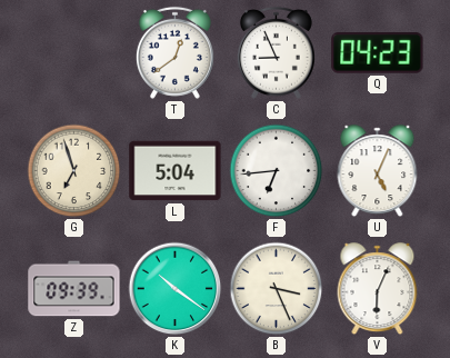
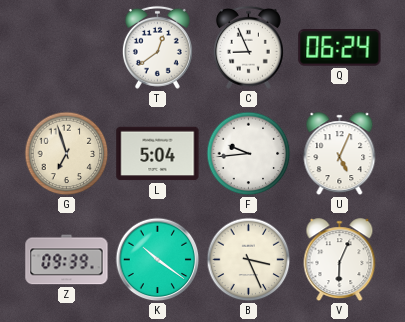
Q: 04:23 -> 06:24
F: 6:44 -> 9:44
